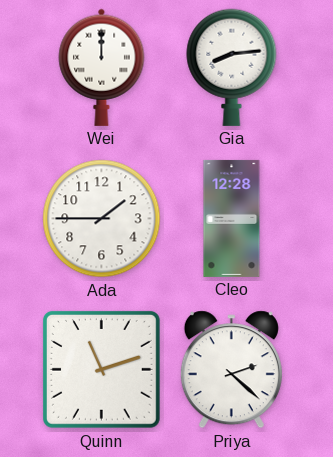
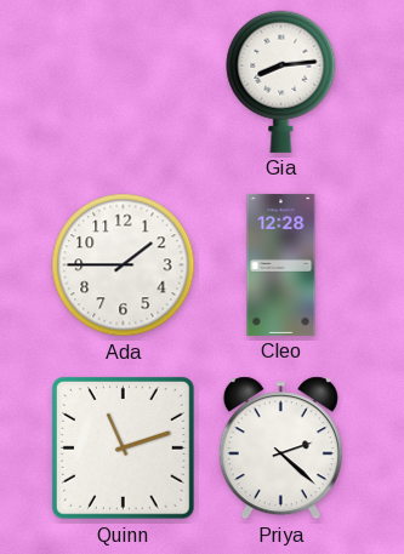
Wei: 12:00 -> none
